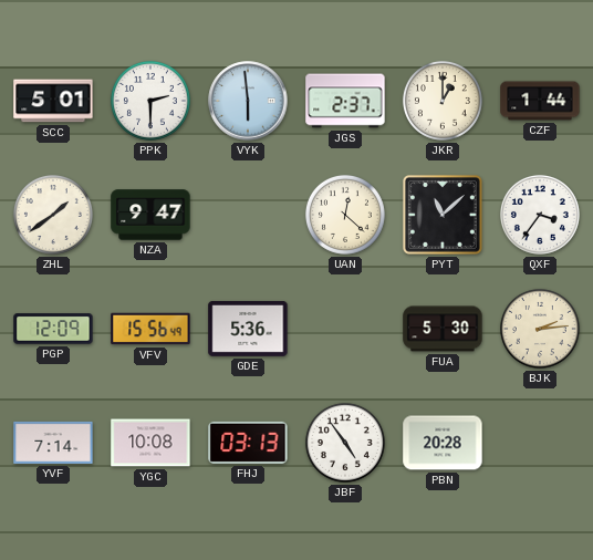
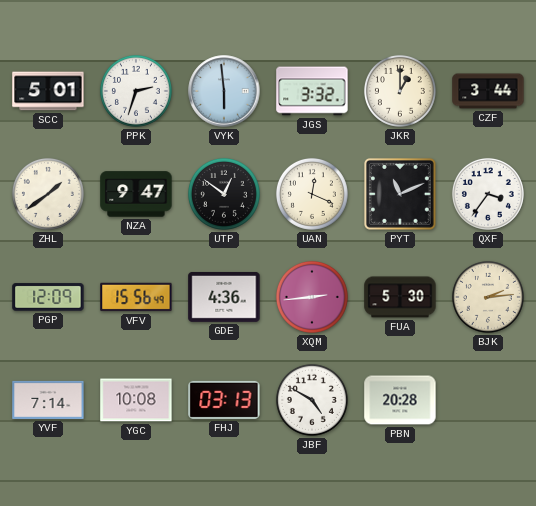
PPK: 2:30 -> 2:33
JGS: 2:37 -> 3:32
CZF: 1:44 -> 3:44
UTP: none -> 12:51
UAN: 12:22 -> 12:19
PYT: 11:08 -> 11:11
GDE: 5:36 -> 4:36
XQM: none -> 2:44
JBF: 4:54 -> 4:50
